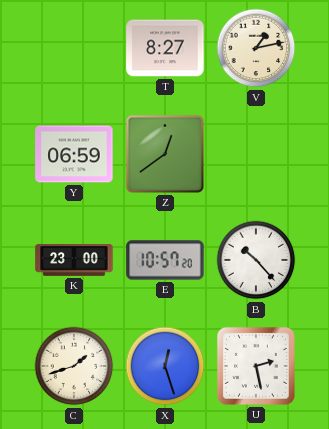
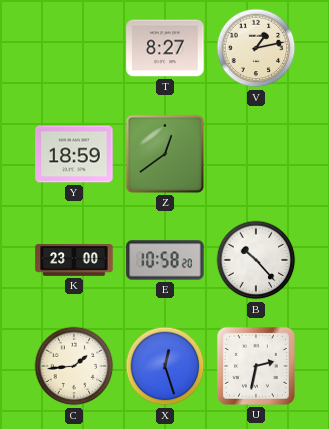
Y: 06:59 -> 18:59
E: 10:57 -> 10:58
C: 1:42 -> 1:44
U: 2:28 -> 2:32
